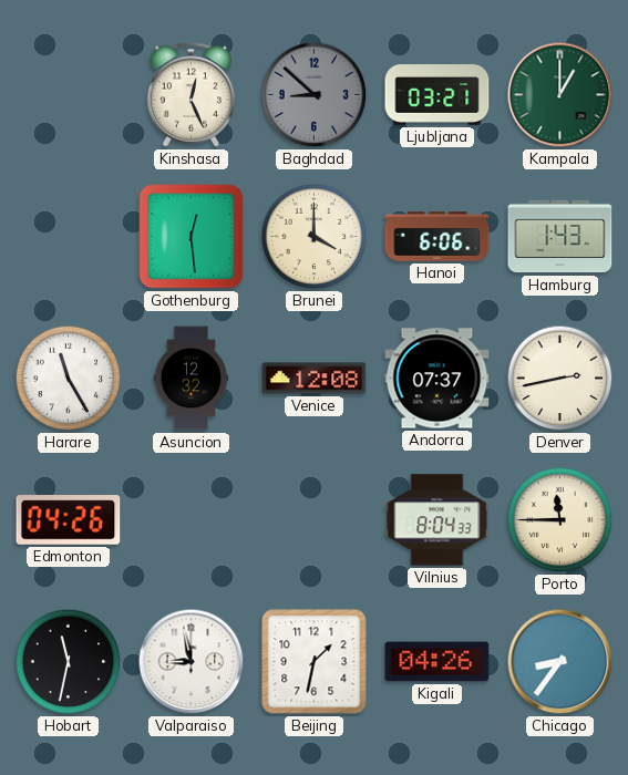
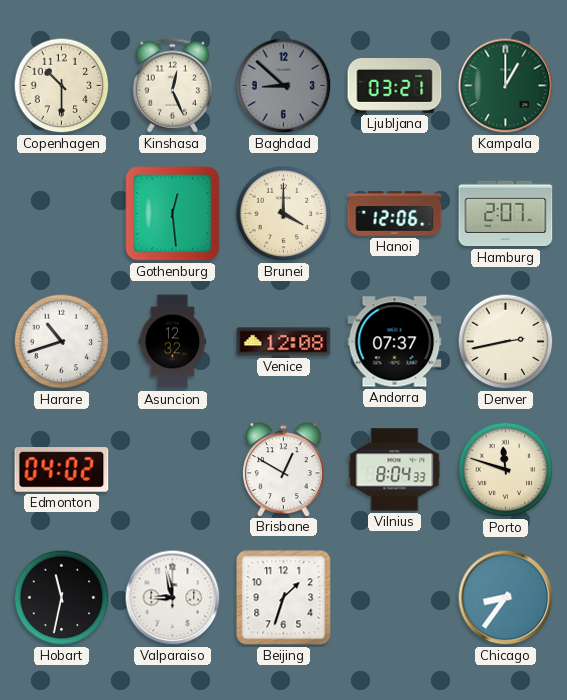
Copenhagen: none -> 10:30
Hanoi: 6:06 -> 12:06
Hamburg: 1:43 -> 2:07
Harare: 11:25 -> 10:42
Edmonton: 04:26 -> 04:02
Brisbane: none -> 12:50
Porto: 11:45 -> 11:48
Beijing: 1:32 -> 1:33
Kigali: 04:26 -> none
